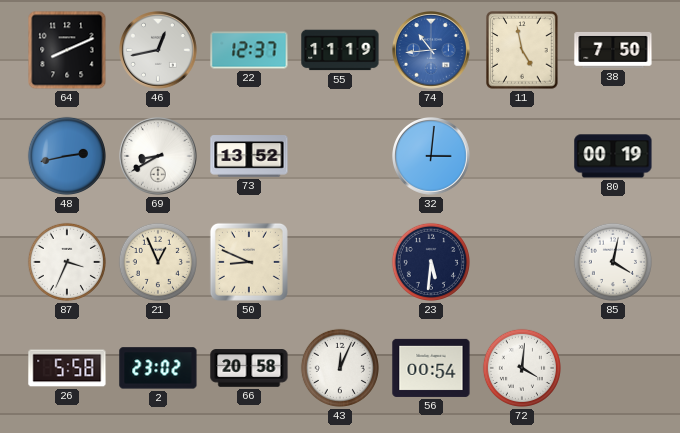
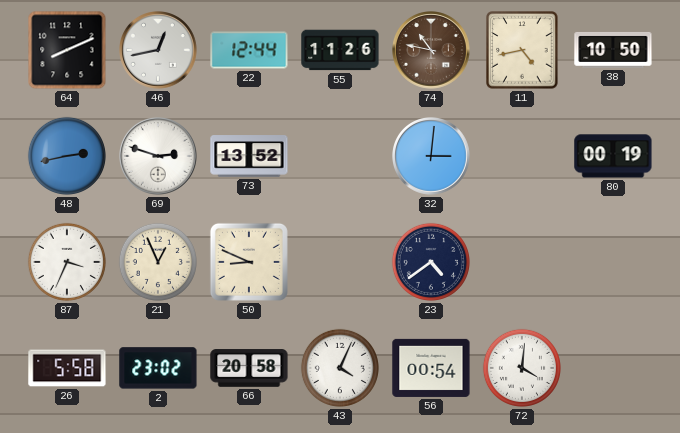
22: 12:37 -> 12:44
55: 11:19 -> 11:26
74: 10:44 -> 10:47
74 dial: blue -> brown
11: 4:58 -> 4:43
38: 7:50 -> 10:50
69: 8:40 -> 2:48
23: 5:31 -> 4:39
85: 4:02 -> none
43: 12:04 -> 4:04
